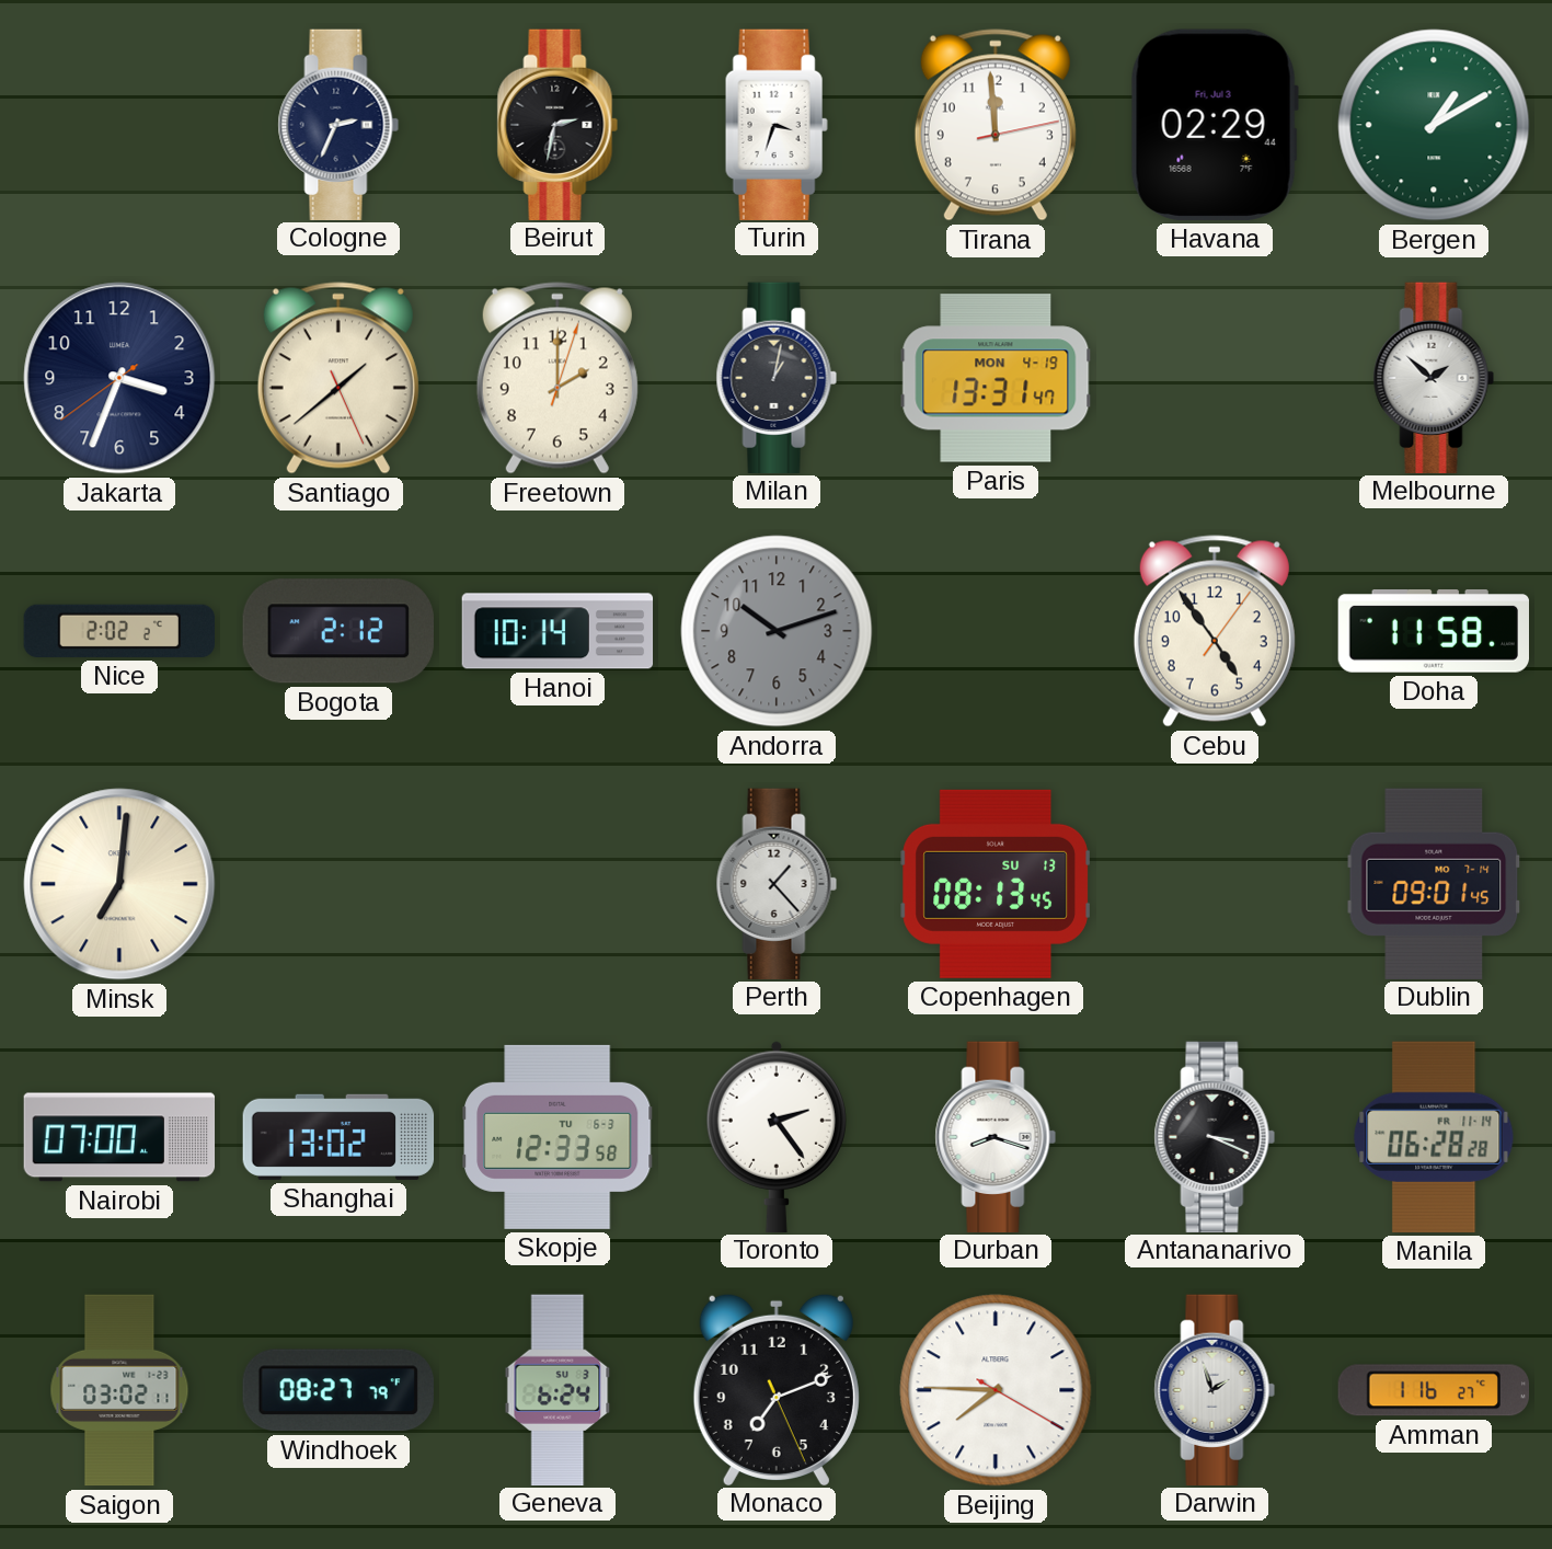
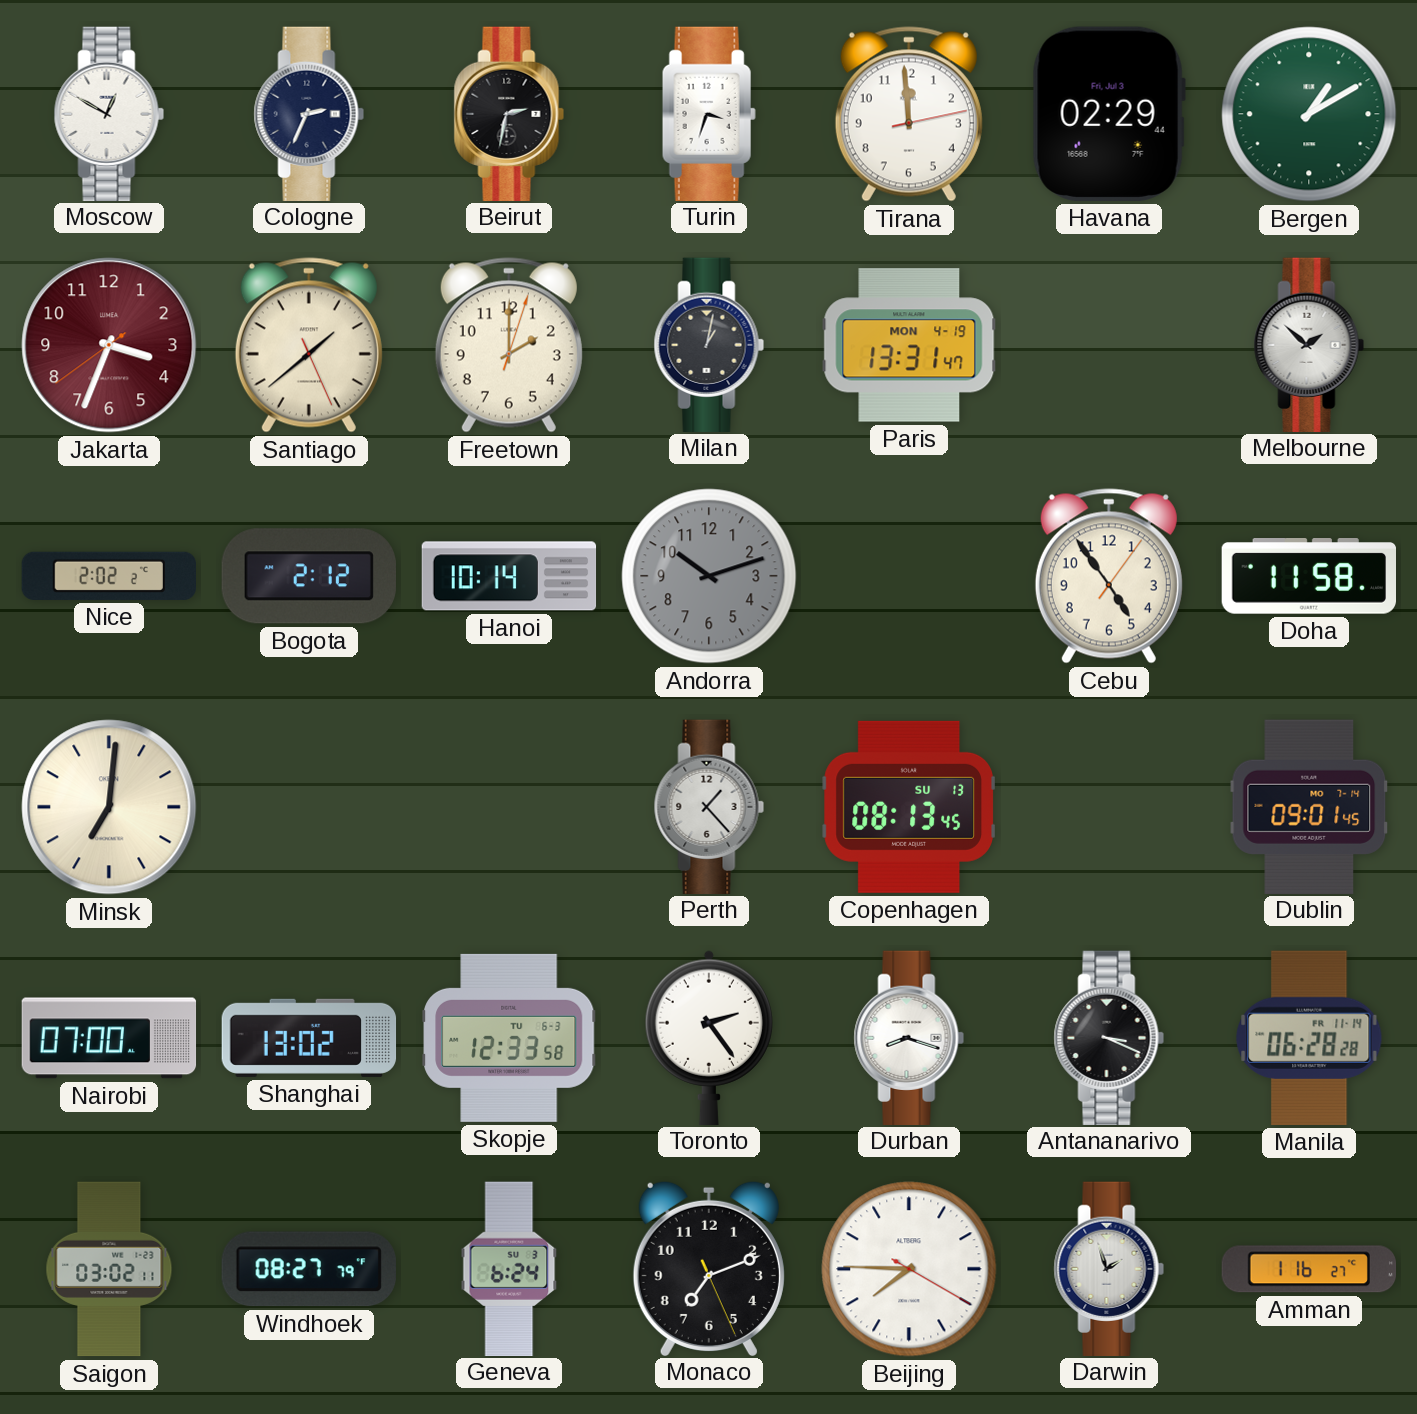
Moscow: none -> 12:50
Jakarta dial: navy -> burgundy
